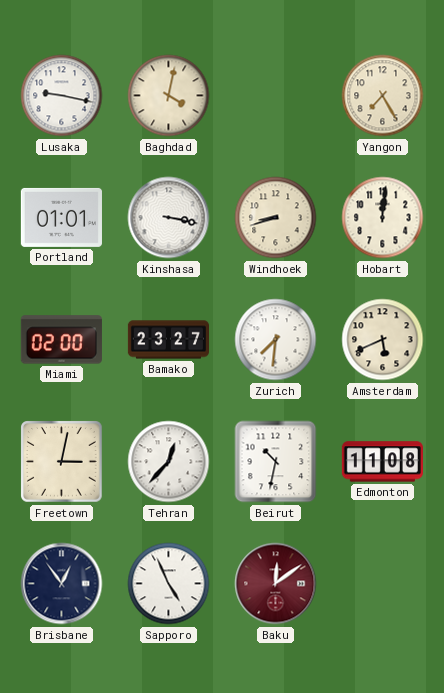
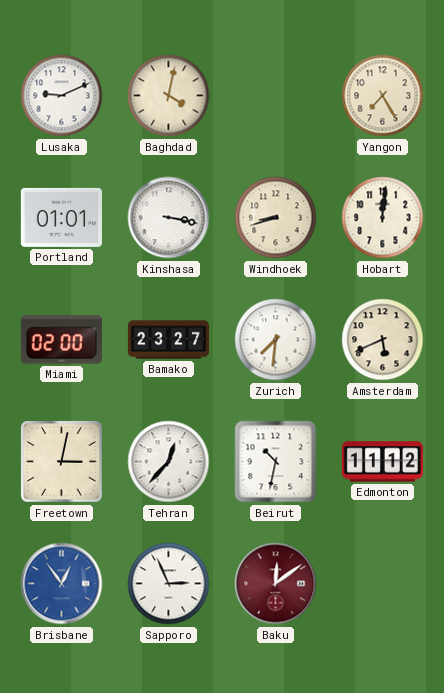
Lusaka: 9:17 -> 9:11
Edmonton: 11:08 -> 11:12
Brisbane dial: navy -> blue
Sapporo: 4:56 -> 2:56
